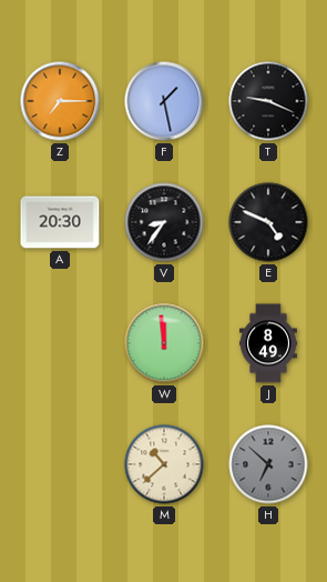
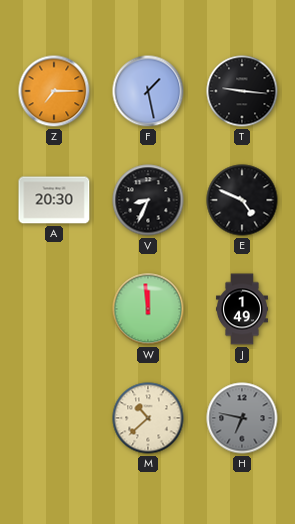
T: 9:19 -> 9:16
V: 8:36 -> 8:34
J: 8:49 -> 1:49
H: 6:52 -> 6:47
